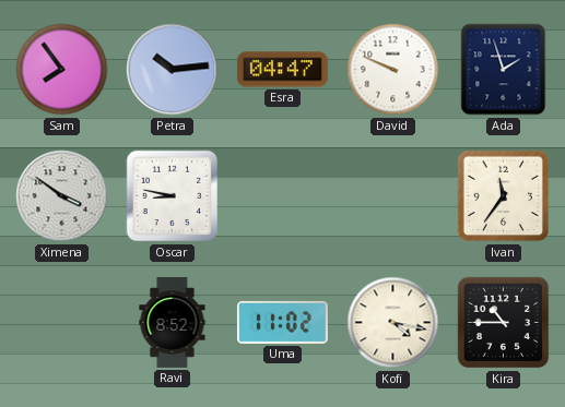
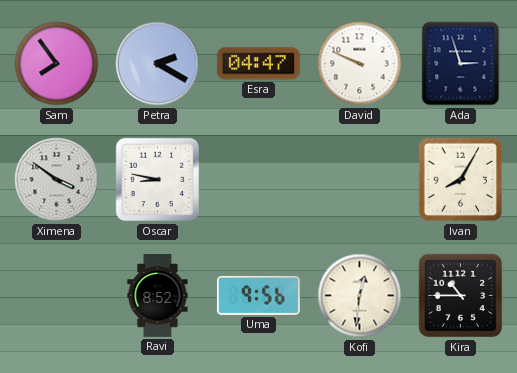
Petra: 10:14 -> 2:20
Ada: 1:57 -> 2:57
Ivan: 11:36 -> 8:05
Uma: 11:02 -> 9:56
Kofi: 4:17 -> 12:31
